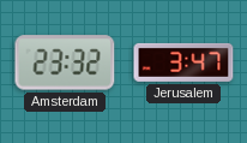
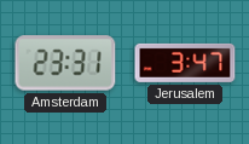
Amsterdam: 23:32 -> 23:31
